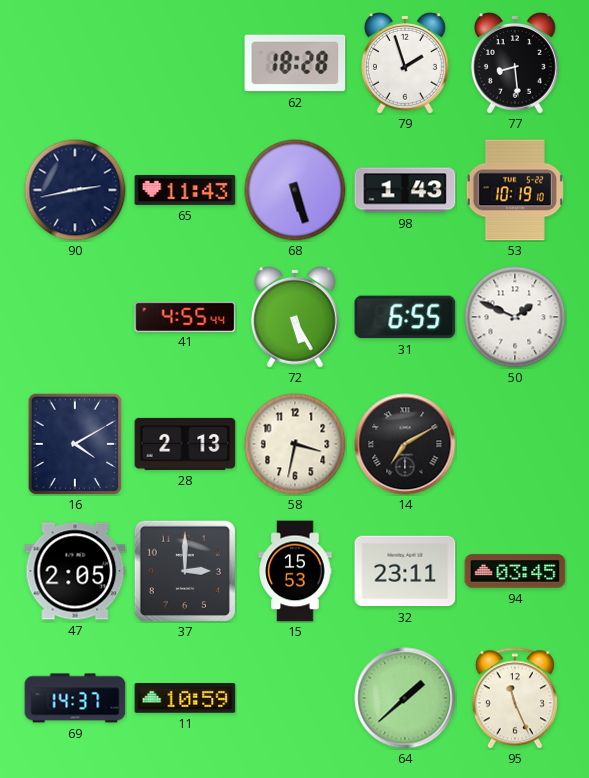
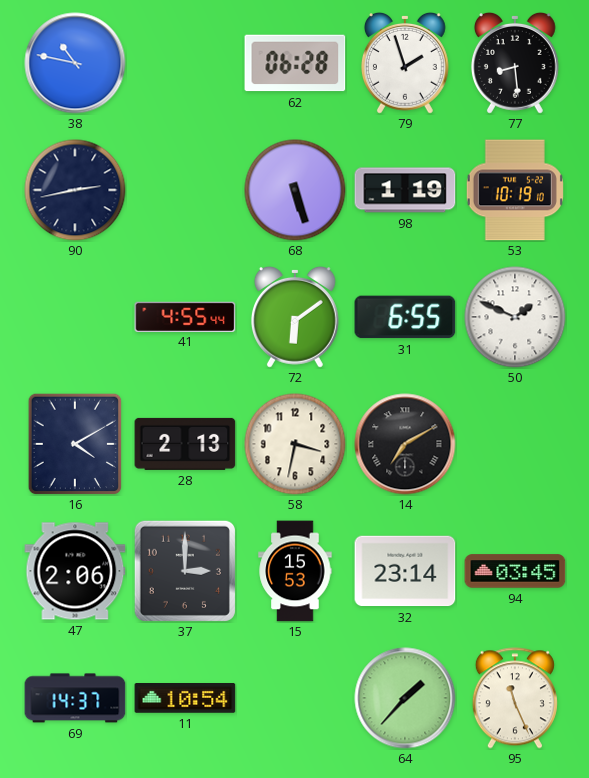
38: none -> 10:47
62: 18:28 -> 06:28
65: 11:43 -> none
98: 1:43 -> 1:19
72: 5:25 -> 6:09
47: 2:05 -> 2:06
32: 23:11 -> 23:14
11: 10:59 -> 10:54
64: 1:38 -> 1:37
